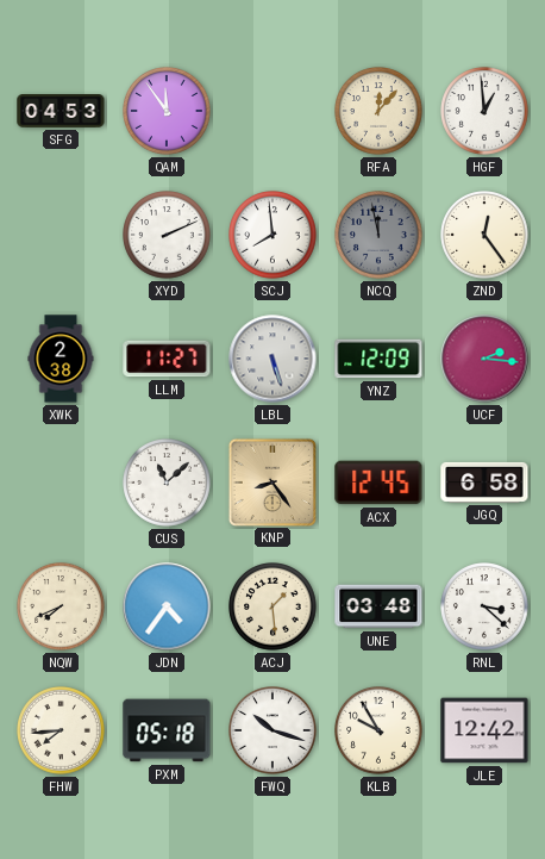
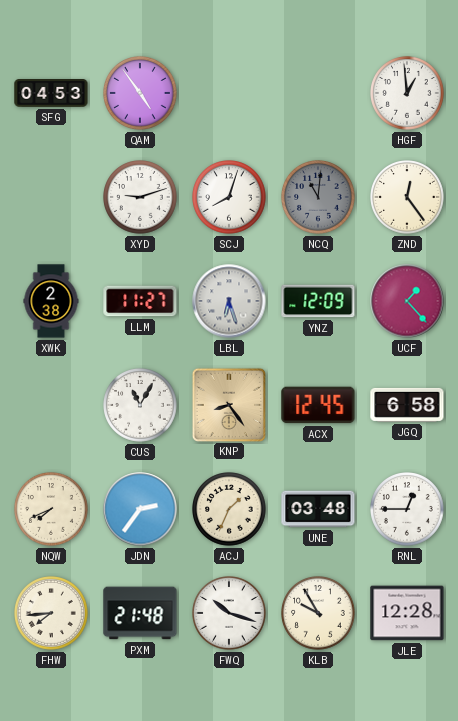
QAM: 11:54 -> 4:54
RFA: 12:07 -> none
XYD: 2:11 -> 9:12
SCJ: 7:59 -> 8:03
NCQ: 11:58 -> 11:01
LBL: 5:27 -> 6:27
UCF: 2:16 -> 1:23
CUS: 11:08 -> 11:05
JDN: 4:36 -> 2:36
ACJ: 1:29 -> 1:34
RNL: 3:22 -> 12:45
PXM: 05:18 -> 21:48
JLE: 12:42 -> 12:28
